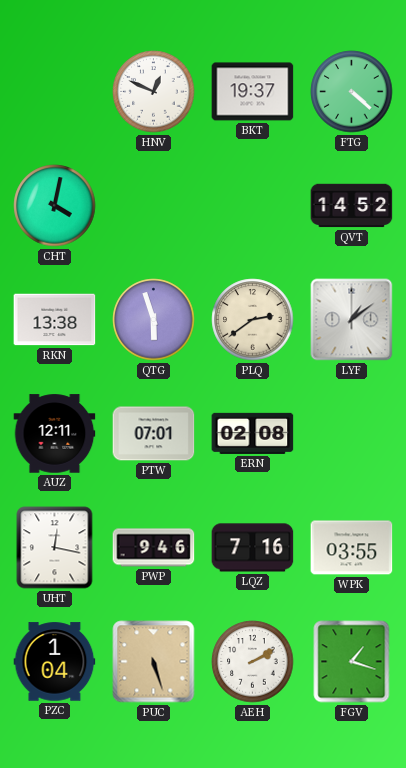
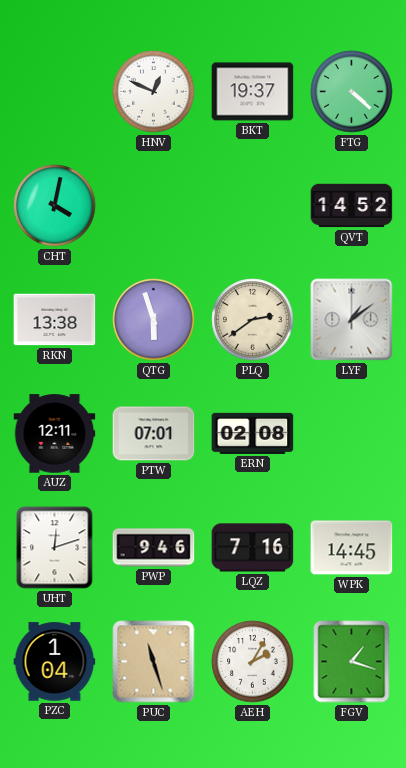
UHT: 12:17 -> 12:12
WPK: 03:55 -> 14:45
PUC: 5:27 -> 11:27
AEH: 2:10 -> 2:05
